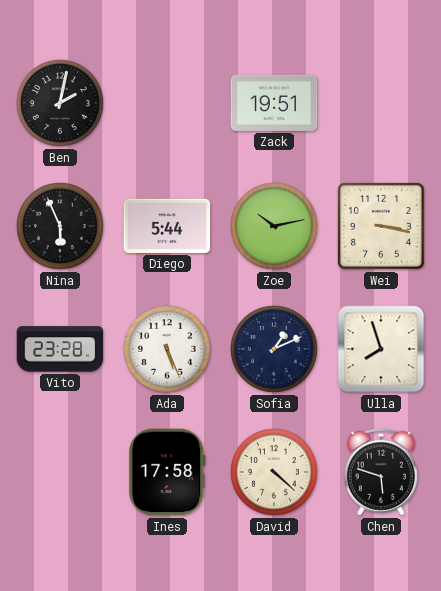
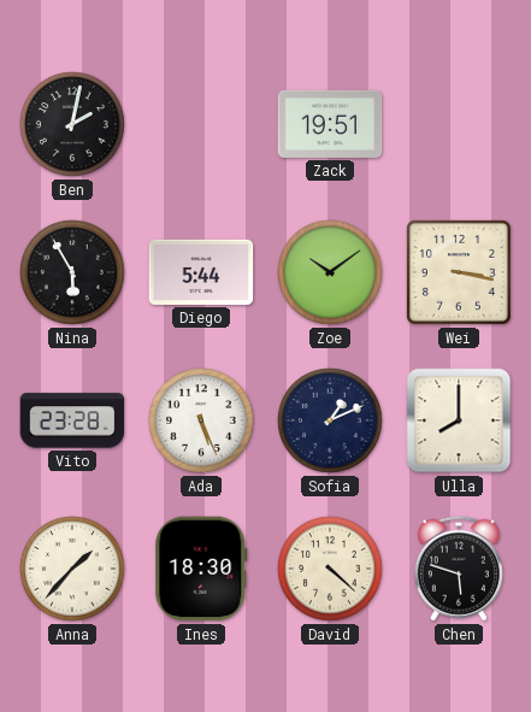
Nina: 5:56 -> 5:55
Zoe: 10:13 -> 10:09
Ulla: 7:57 -> 8:00
Anna: none -> 1:37
Ines: 17:58 -> 18:30
